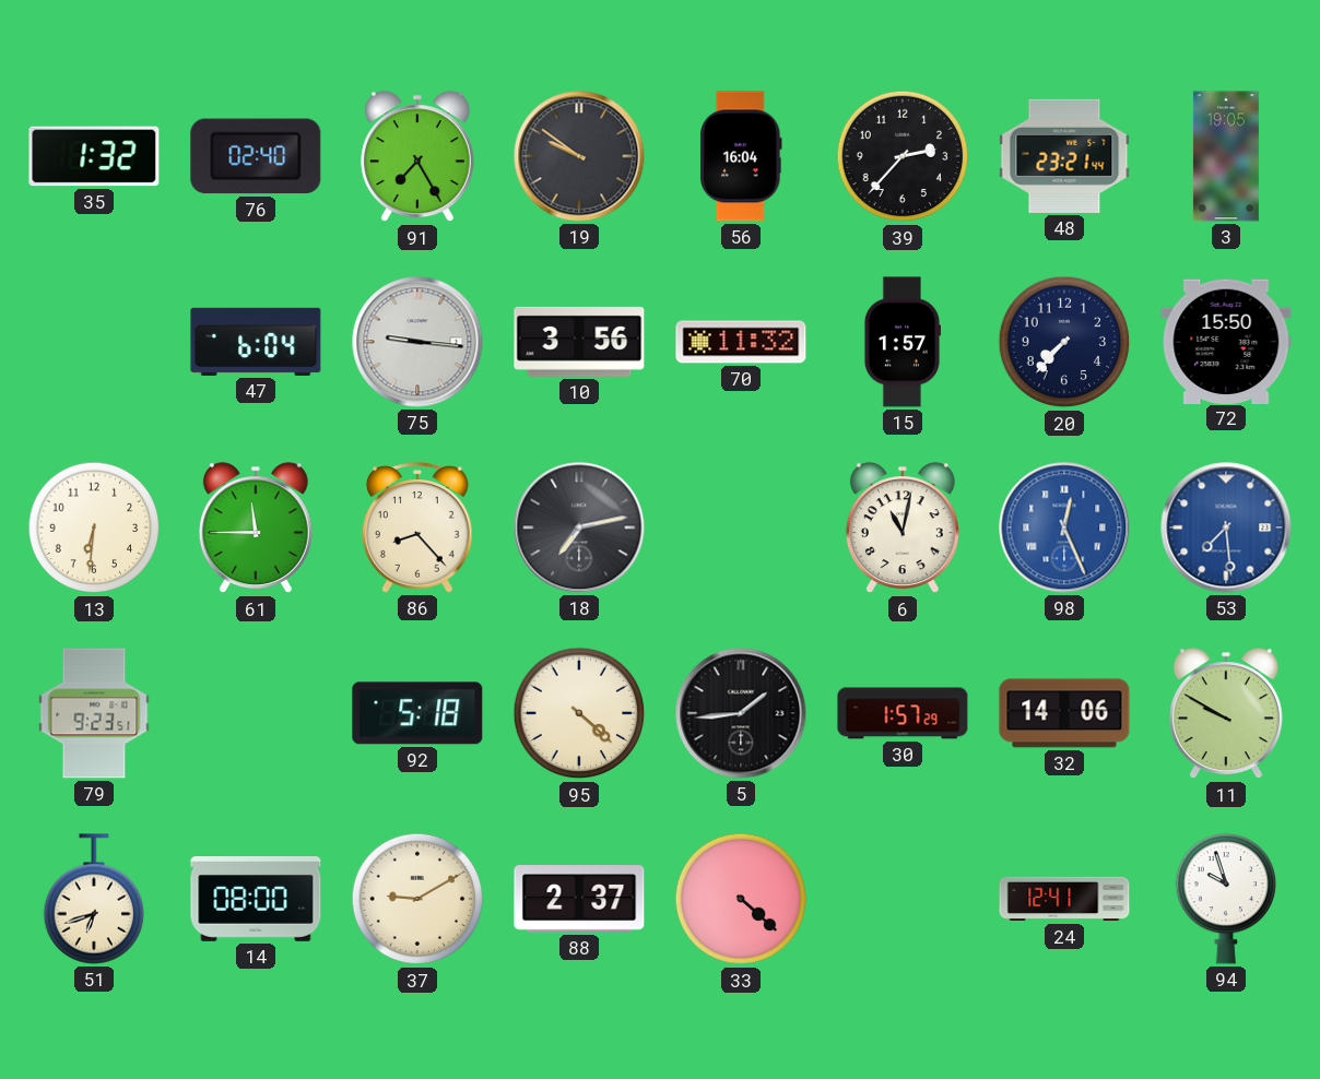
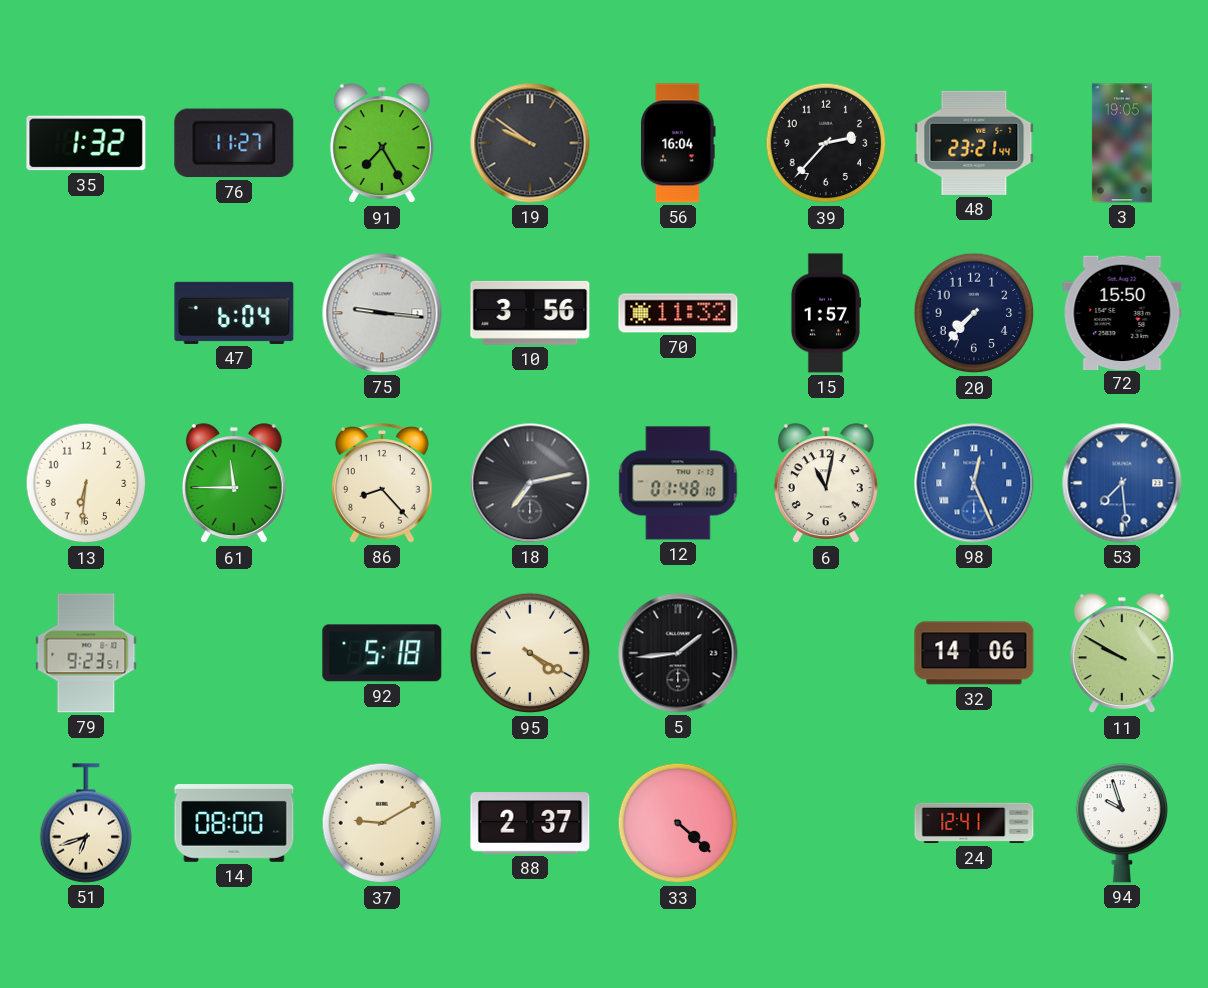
76: 02:40 -> 11:27
12: none -> 01:48
95: 4:22 -> 4:20
30: 1:57 -> none
